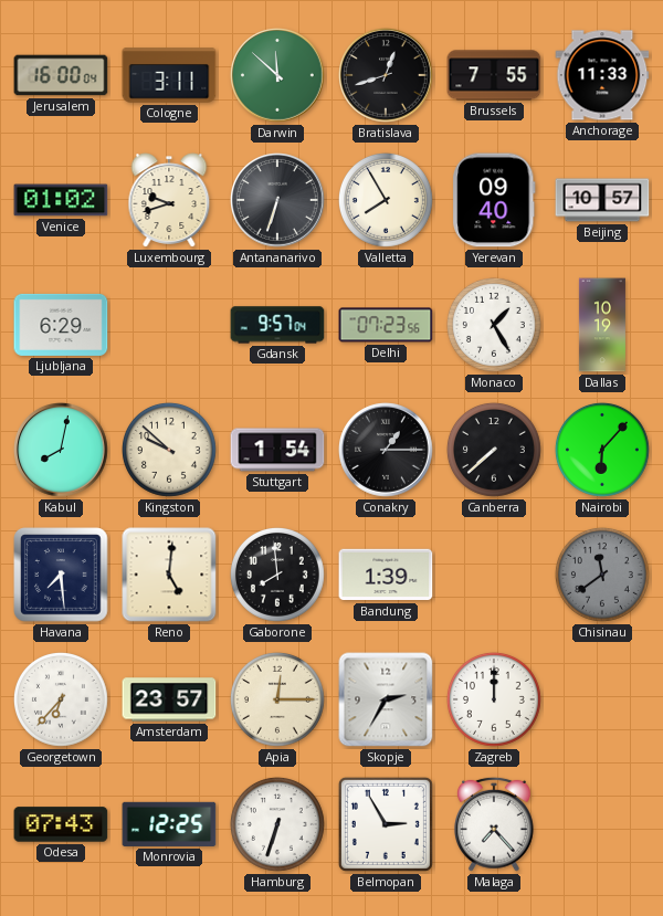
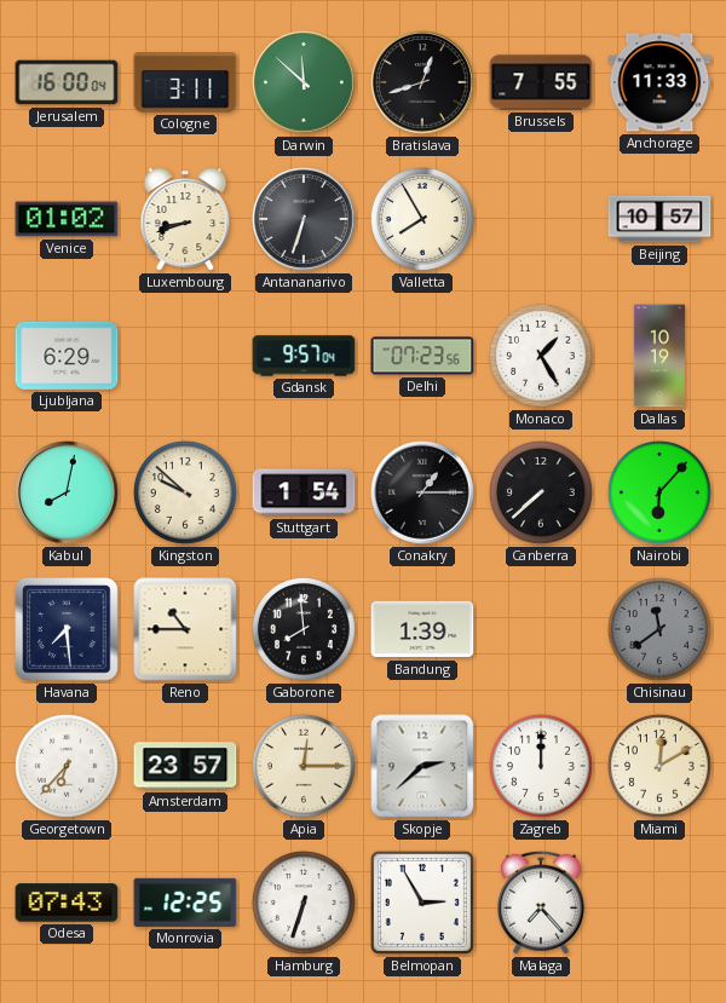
Luxembourg: 9:42 -> 8:42
Yerevan: 09:40 -> none
Reno: 5:01 -> 10:45
Skopje: 2:35 -> 2:38
Miami: none -> 12:10
